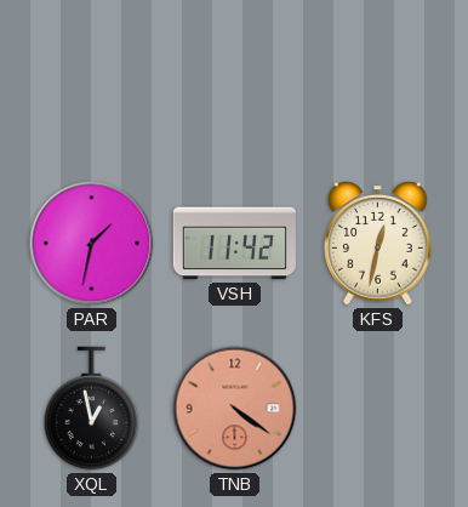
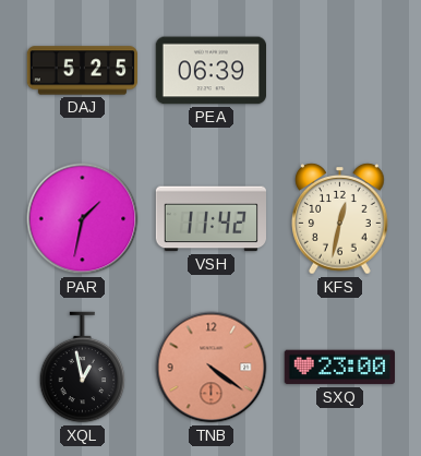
DAJ: none -> 5:25
PEA: none -> 06:39
SXQ: none -> 23:00
